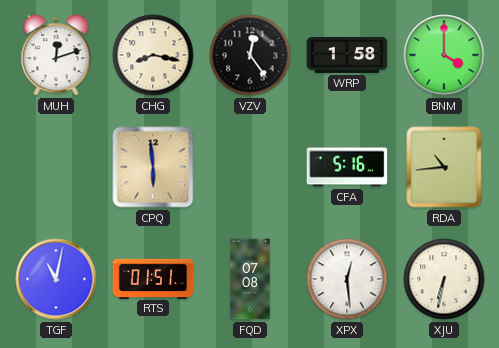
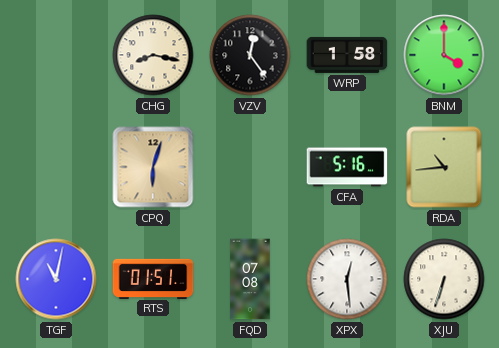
MUH: 12:12 -> none
CPQ: 5:59 -> 6:03
XJU: 6:32 -> 6:33
